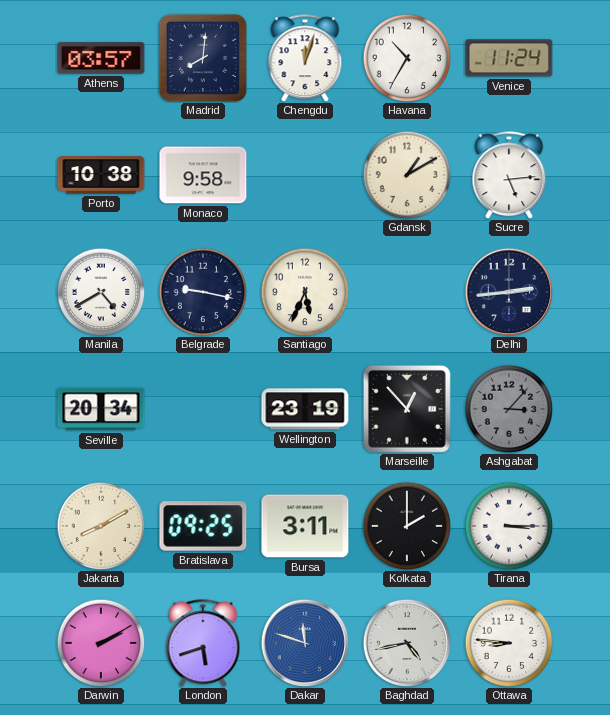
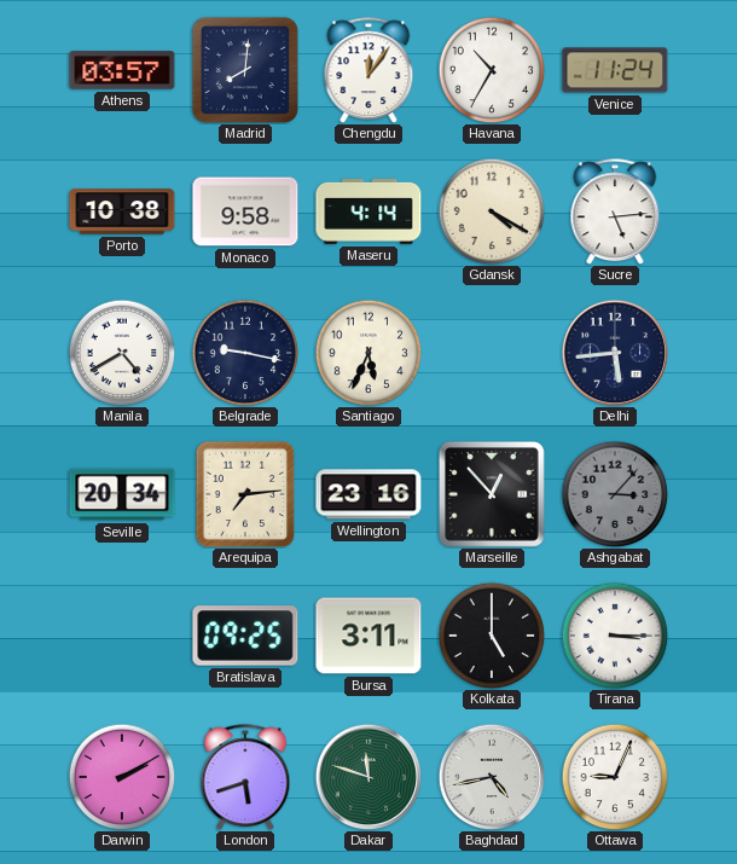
Chengdu: 12:03 -> 12:06
Maseru: none -> 4:14
Gdansk: 1:10 -> 4:20
Delhi: 2:44 -> 5:44
Arequipa: none -> 7:14
Wellington: 23:19 -> 23:16
Jakarta: 8:10 -> none
Kolkata: 2:00 -> 5:00
Dakar dial: blue -> green
Ottawa: 8:46 -> 9:04
